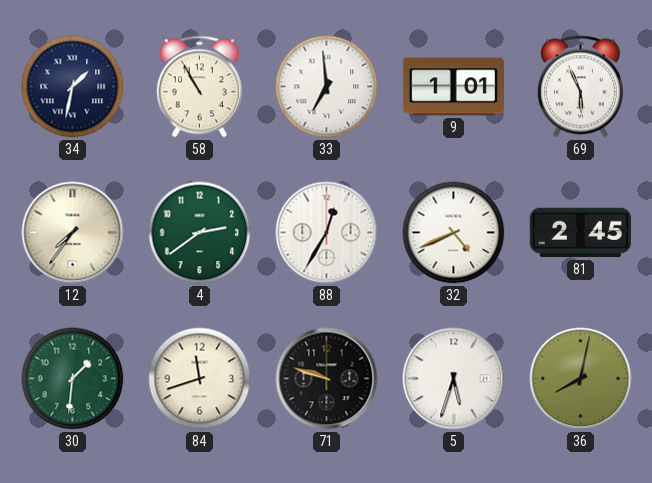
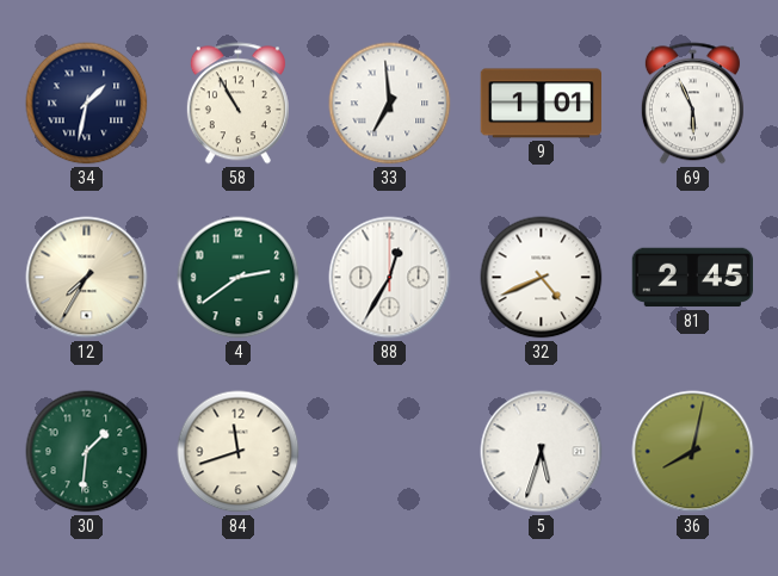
12: 7:36 -> 7:35
71: 9:48 -> none
